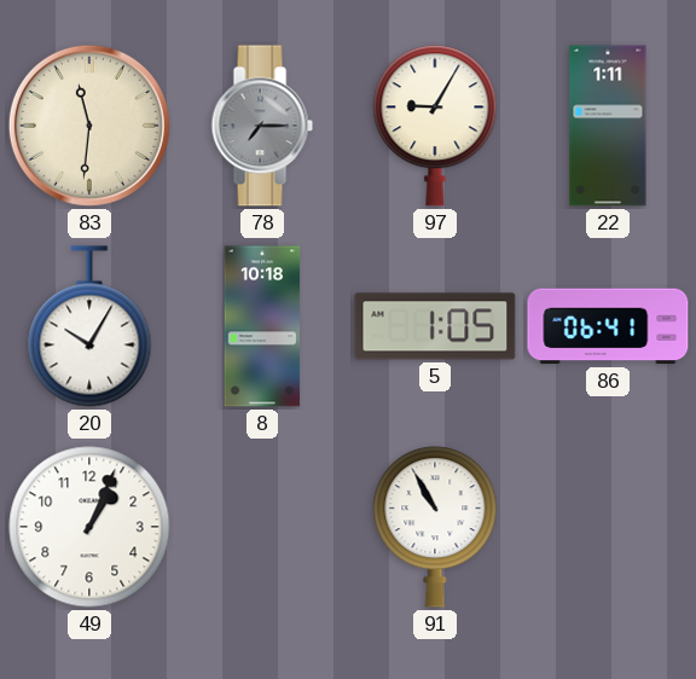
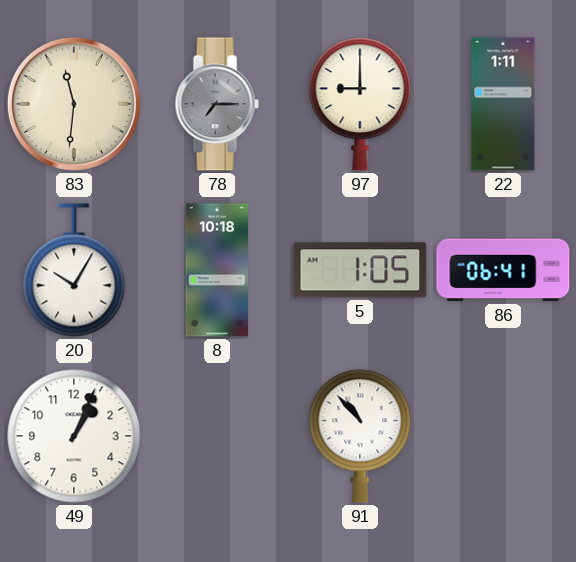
97: 9:05 -> 9:00
91: 10:55 -> 10:53
